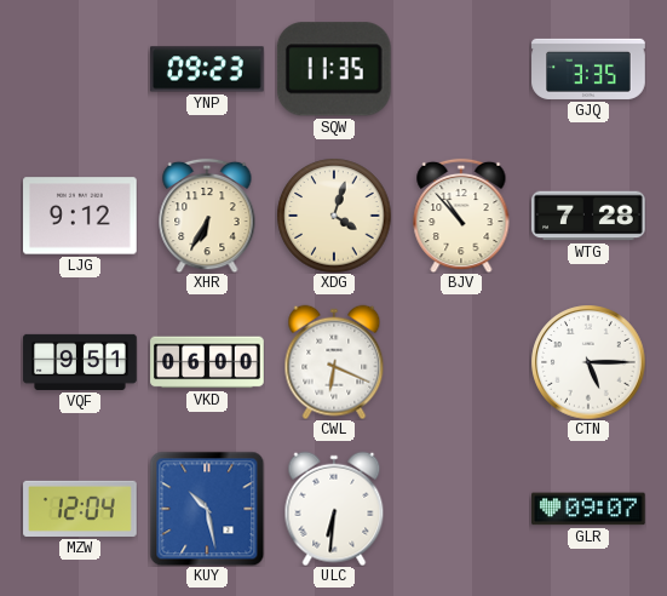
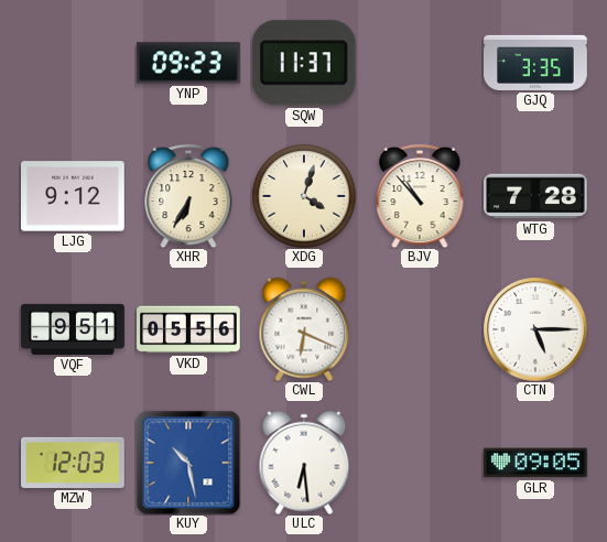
SQW: 11:35 -> 11:37
VKD: 06:00 -> 05:56
MZW: 12:04 -> 12:03
ULC: 6:31 -> 6:29
GLR: 09:07 -> 09:05
